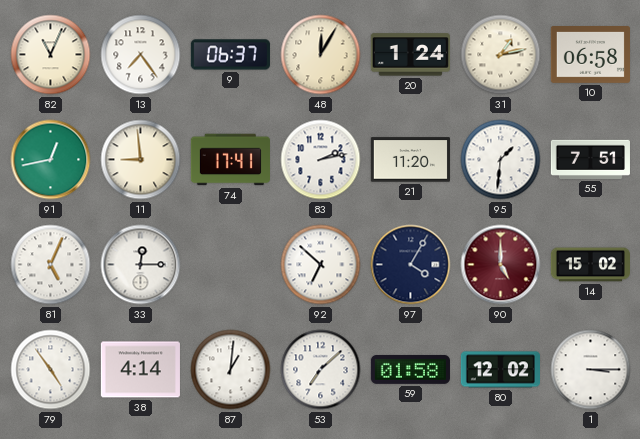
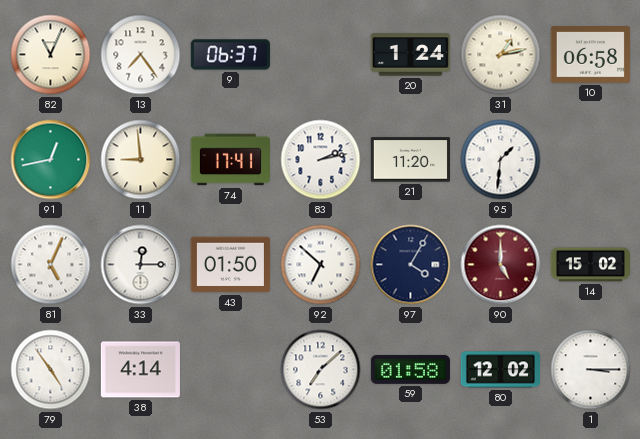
48: 12:05 -> none
55: 7:51 -> none
43: none -> 01:50
87: 1:01 -> none
